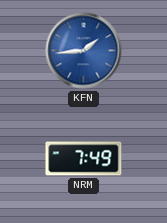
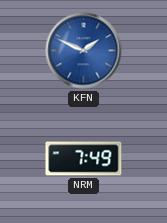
KFN: 1:44 -> 1:49
